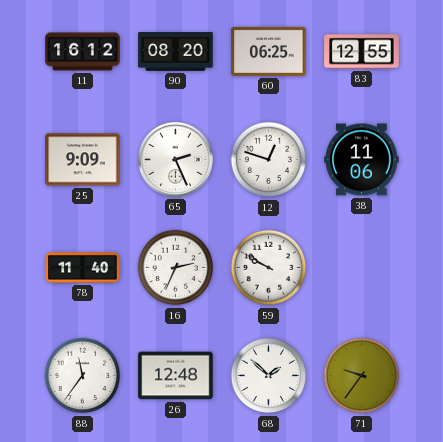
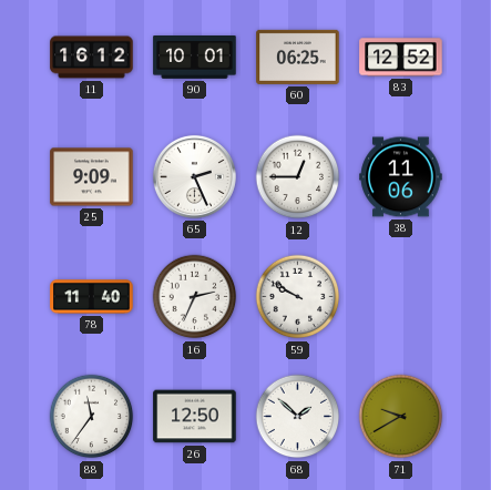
90: 08:20 -> 10:01
83: 12:55 -> 12:52
12: 12:48 -> 12:45
26: 12:48 -> 12:50
71: 9:36 -> 9:40
